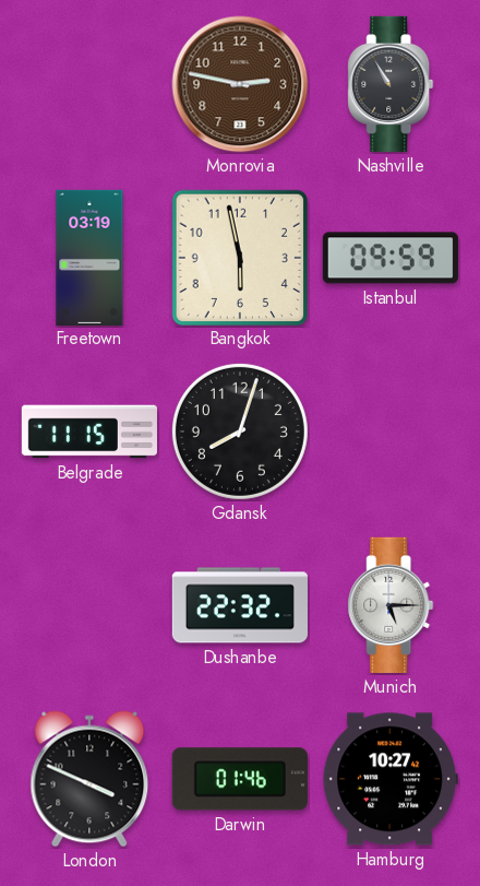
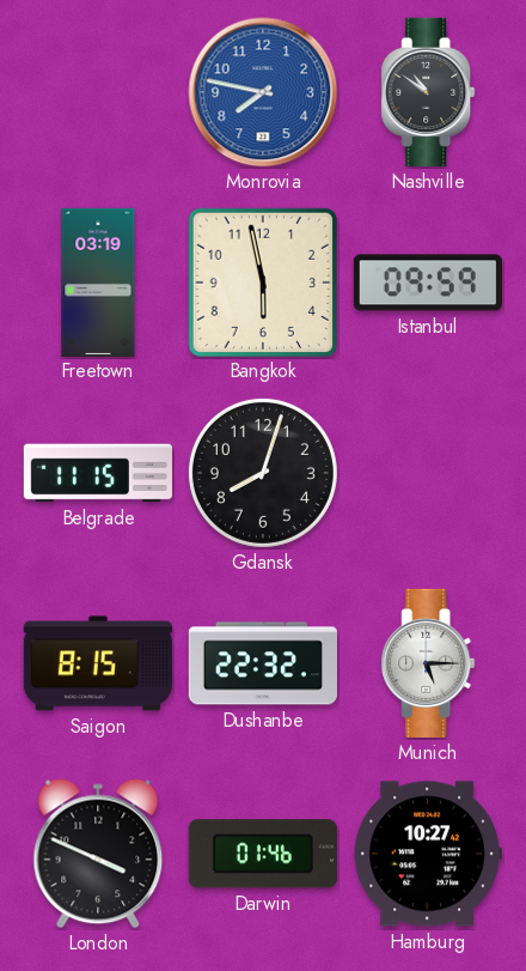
Monrovia: 2:47 -> 7:47
Monrovia dial: brown -> blue
Nashville: 10:55 -> 10:51
Saigon: none -> 8:15
